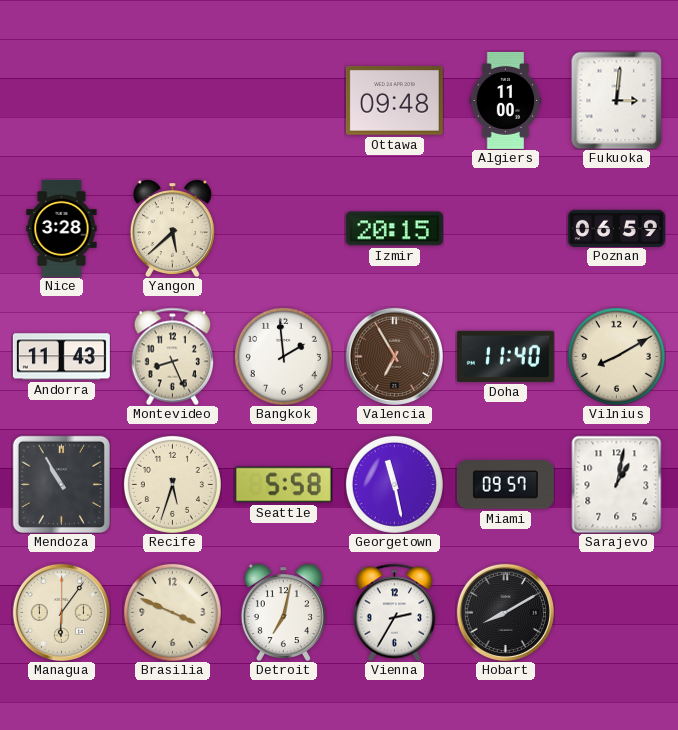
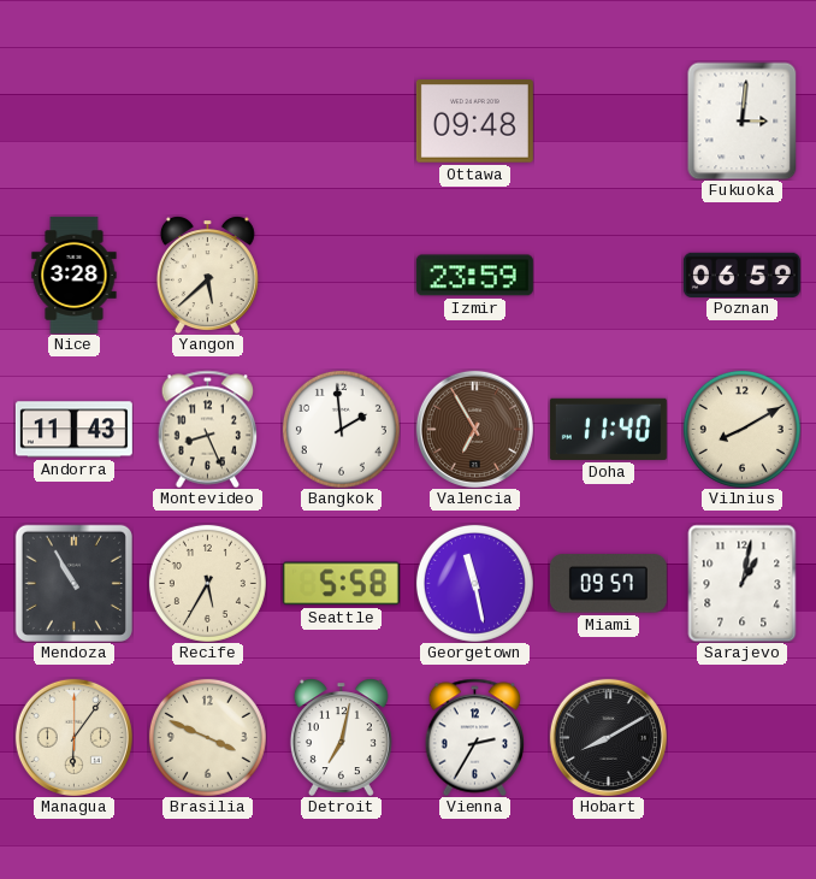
Algiers: 11:00 -> none
Izmir: 20:15 -> 23:59
Recife: 5:33 -> 5:35
